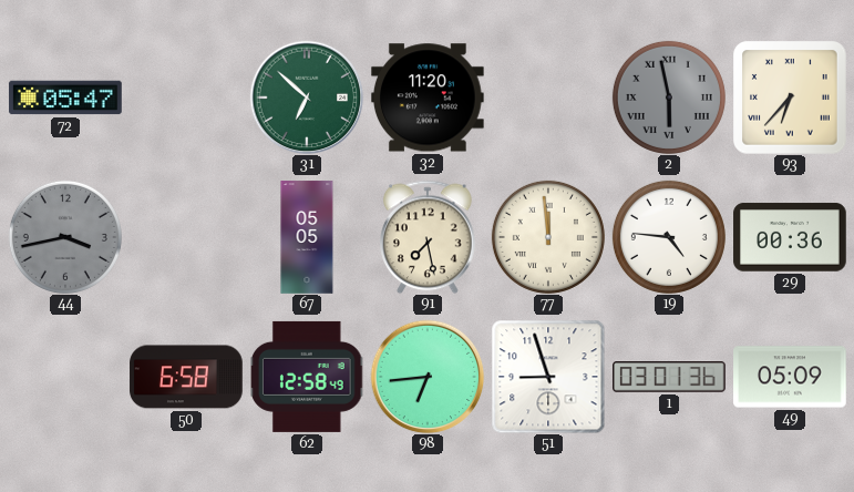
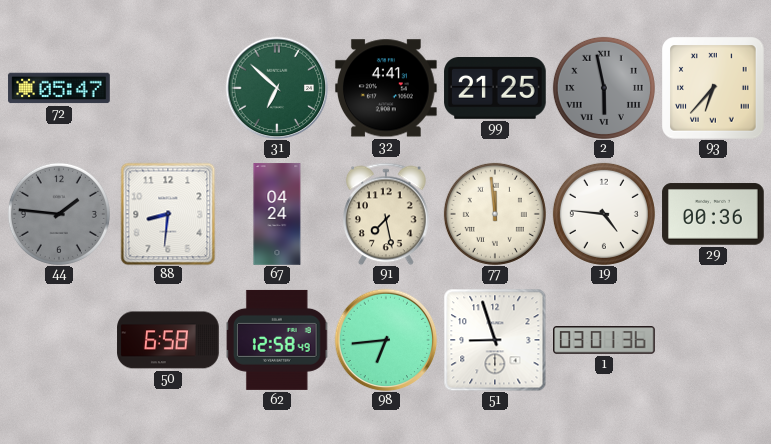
32: 11:20 -> 4:41
99: none -> 21:25
44: 3:43 -> 1:46
88: none -> 8:31
67: 05:05 -> 04:24
49: 05:09 -> none
